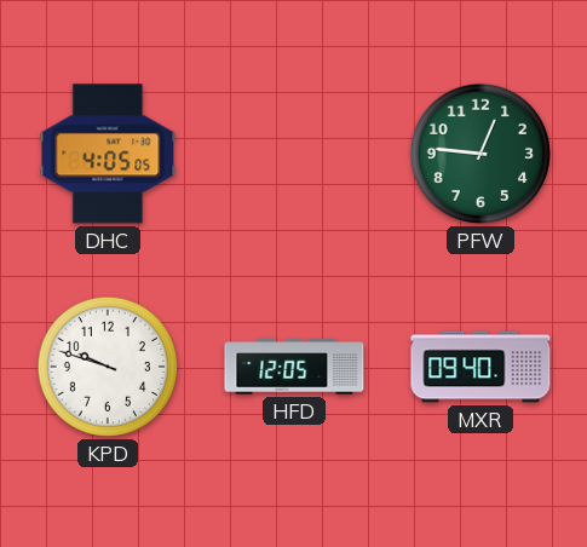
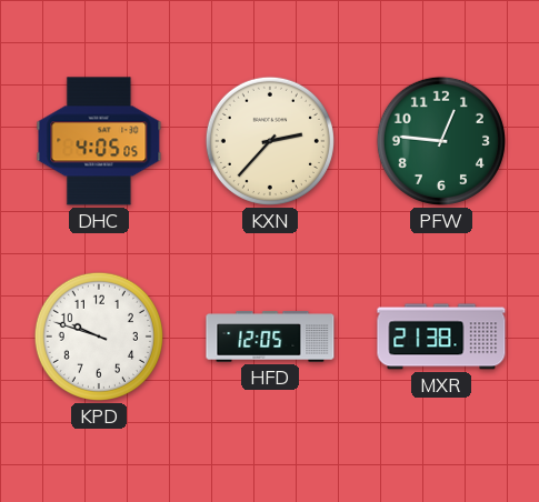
KXN: none -> 2:37
MXR: 09:40 -> 21:38
